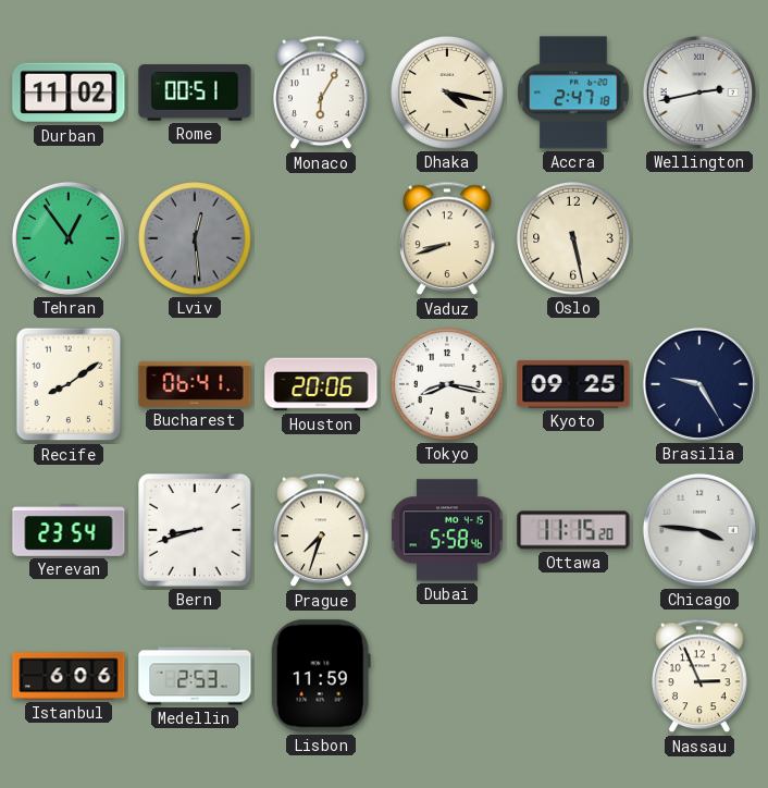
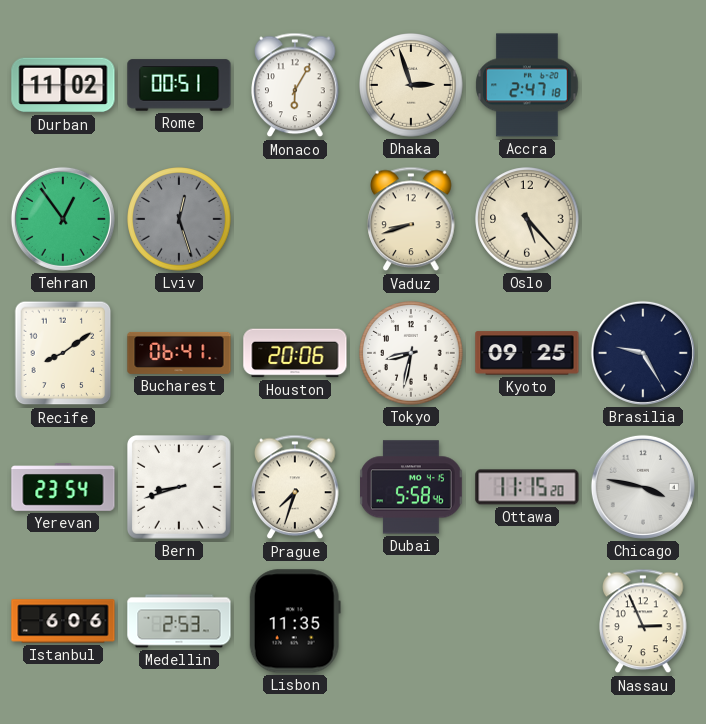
Dhaka: 4:17 -> 2:57
Wellington: 2:43 -> none
Lviv: 12:29 -> 12:27
Oslo: 5:28 -> 5:23
Tokyo: 8:17 -> 8:32
Chicago: 3:46 -> 3:47
Lisbon: 11:59 -> 11:35
